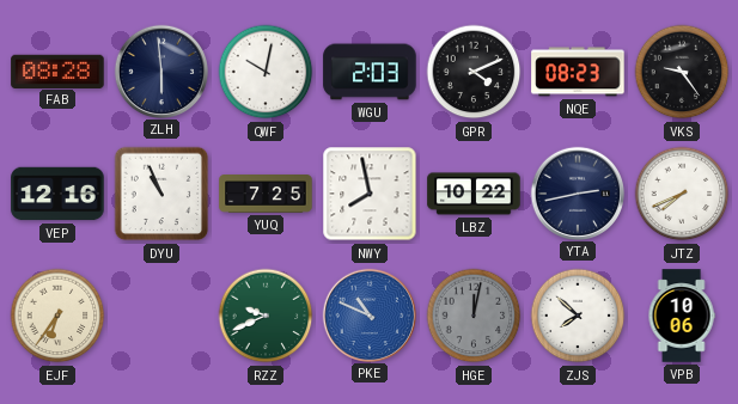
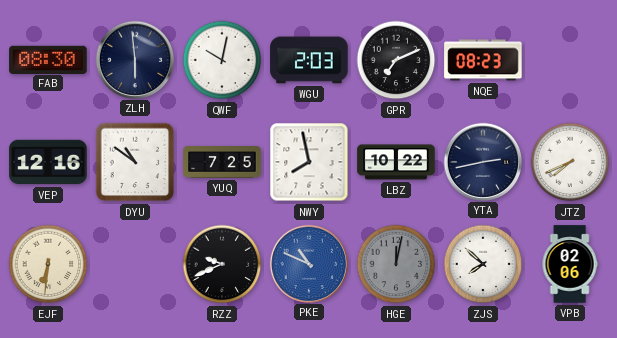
FAB: 08:28 -> 08:30
GPR: 4:11 -> 7:11
VKS: 9:24 -> none
DYU: 10:56 -> 10:51
EJF: 6:36 -> 6:31
RZZ dial: green -> black
VPB: 10:06 -> 02:06
